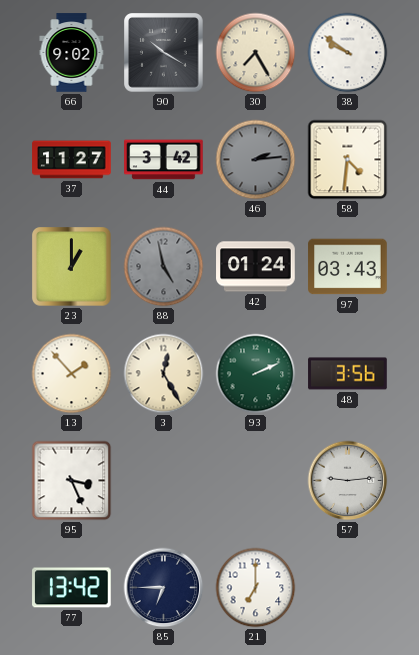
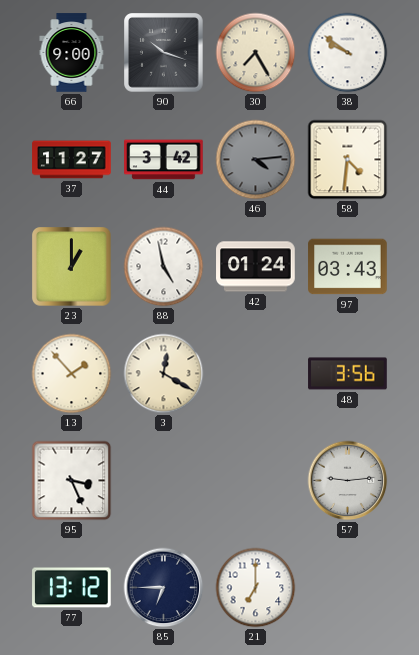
66: 9:02 -> 9:00
90: 10:20 -> 10:18
46: 2:14 -> 4:14
88 dial: grey -> white
3: 12:25 -> 12:20
93: 2:11 -> none
77: 13:42 -> 13:12
